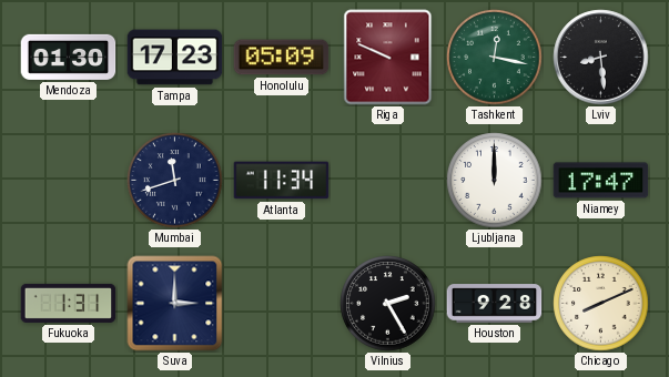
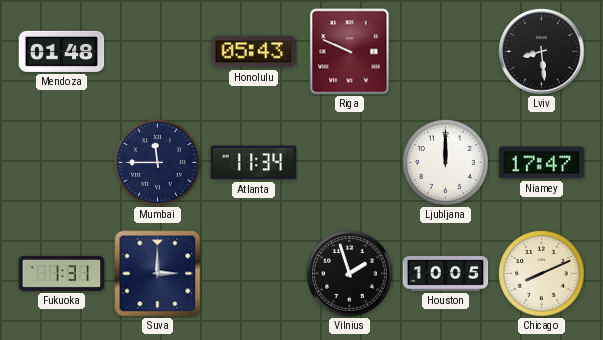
Mendoza: 01:30 -> 01:48
Tampa: 17:23 -> none
Honolulu: 05:09 -> 05:43
Tashkent: 12:17 -> none
Mumbai: 11:42 -> 11:45
Vilnius: 2:25 -> 1:57
Houston: 9:28 -> 10:05
